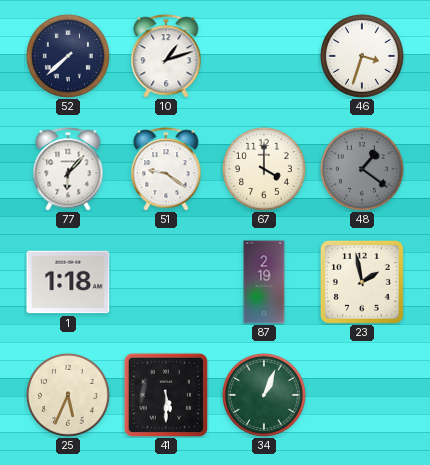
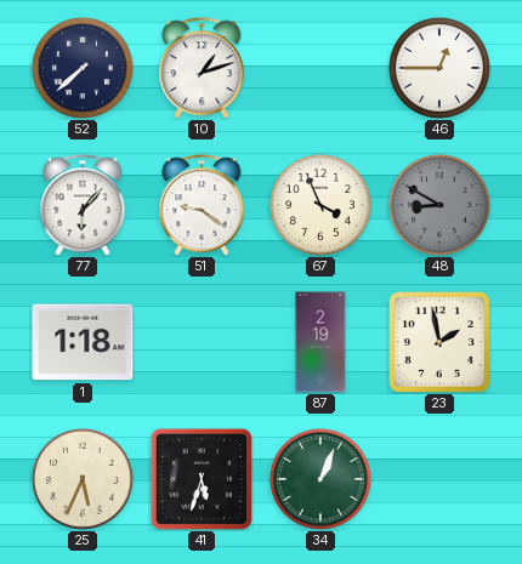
46: 3:33 -> 12:45
67: 4:00 -> 3:56
48: 1:21 -> 8:50
41: 5:30 -> 5:33
